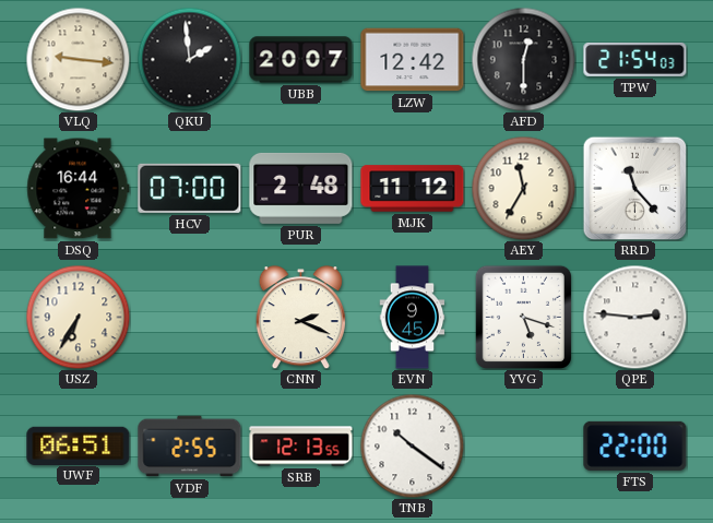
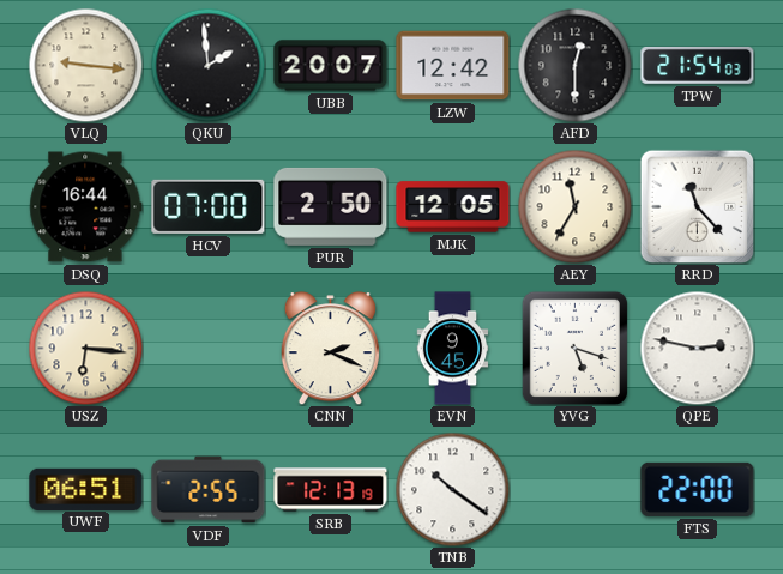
PUR: 2:48 -> 2:50
MJK: 11:12 -> 12:05
USZ: 6:35 -> 6:16
QPE: 2:46 -> 2:47
SRB: 12:13:55 -> 12:13:19
